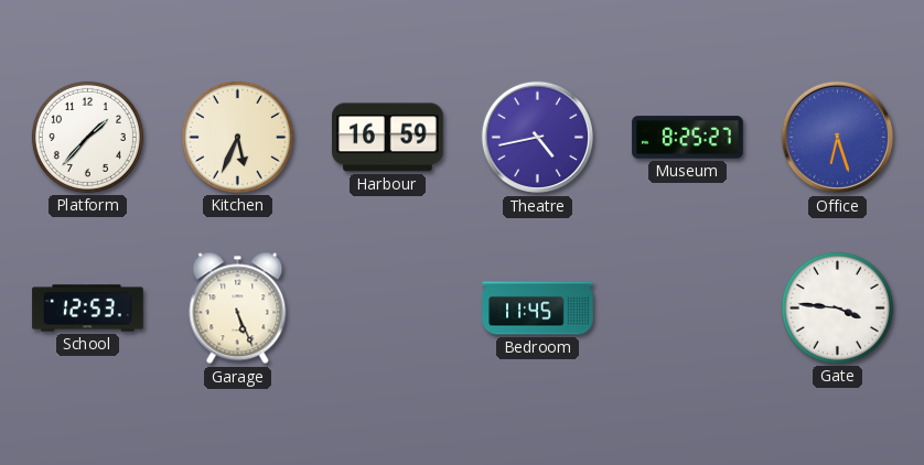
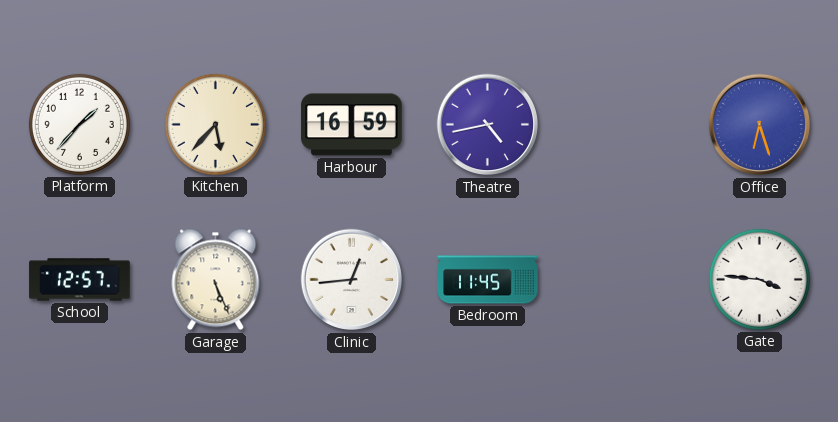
Kitchen: 5:34 -> 5:37
Museum: 8:25 -> none
School: 12:53 -> 12:57
Clinic: none -> 12:44
